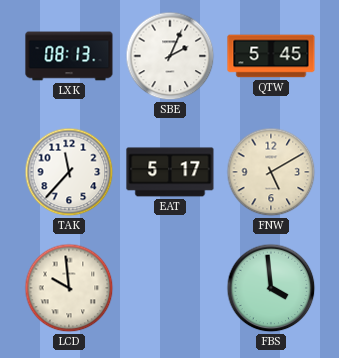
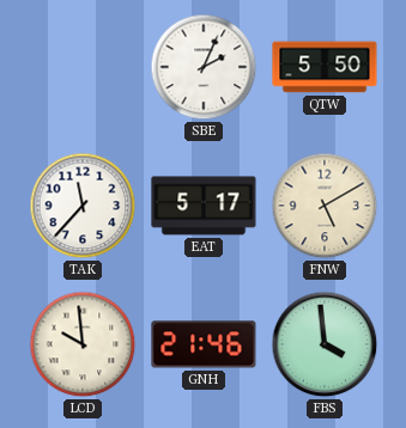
LXK: 08:13 -> none
QTW: 5:45 -> 5:50
GNH: none -> 21:46
